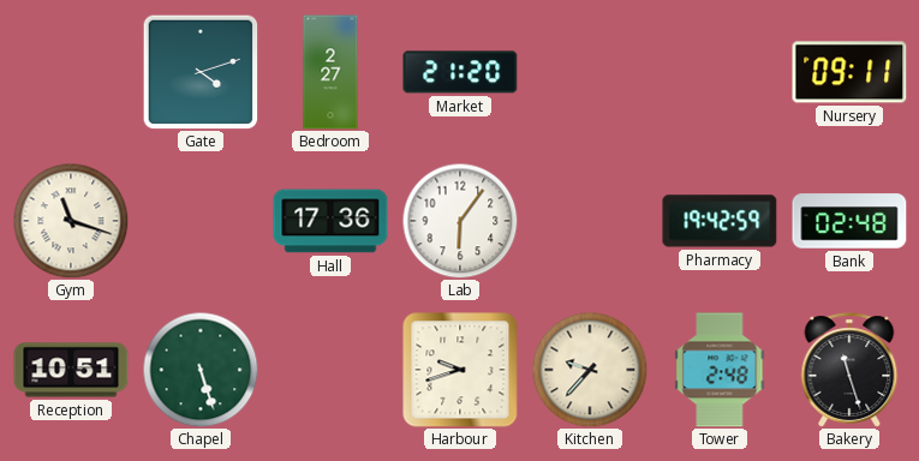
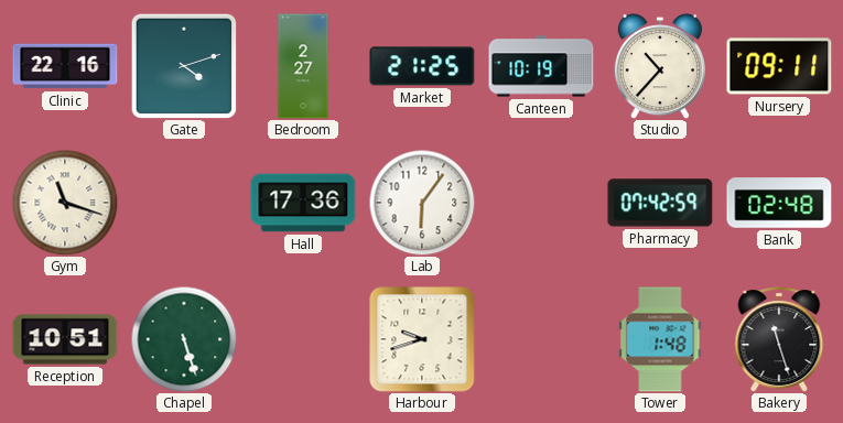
Clinic: none -> 22:16
Market: 21:20 -> 21:25
Canteen: none -> 10:19
Studio: none -> 10:37
Pharmacy: 19:42 -> 07:42
Kitchen: 9:37 -> none
Tower: 2:48 -> 1:48
